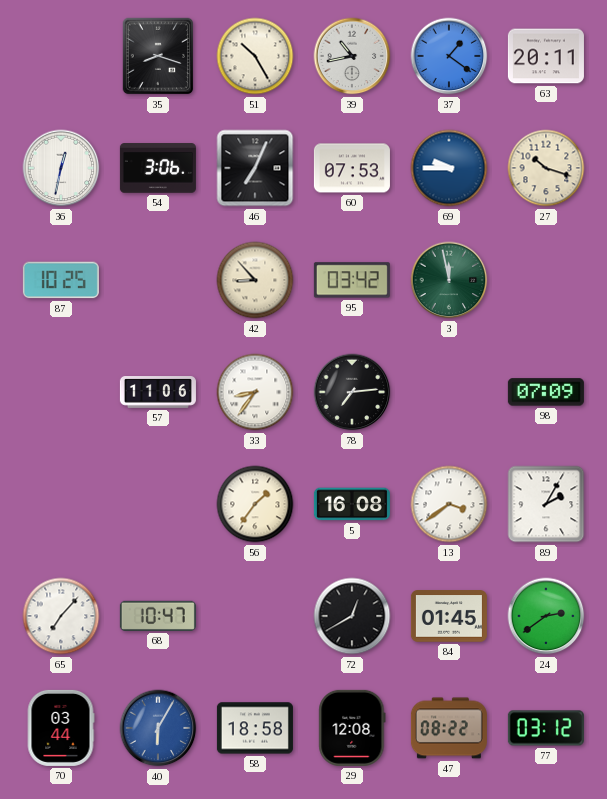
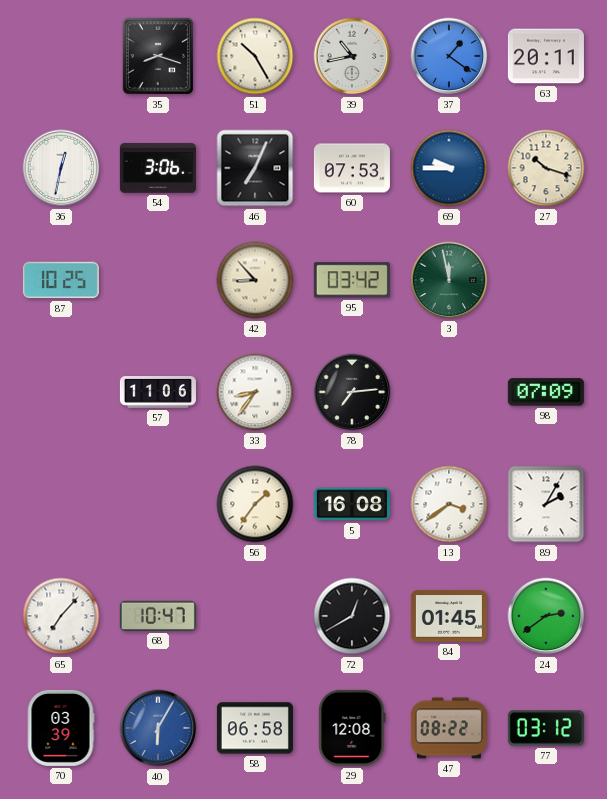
70: 03:44 -> 03:39
58: 18:58 -> 06:58
